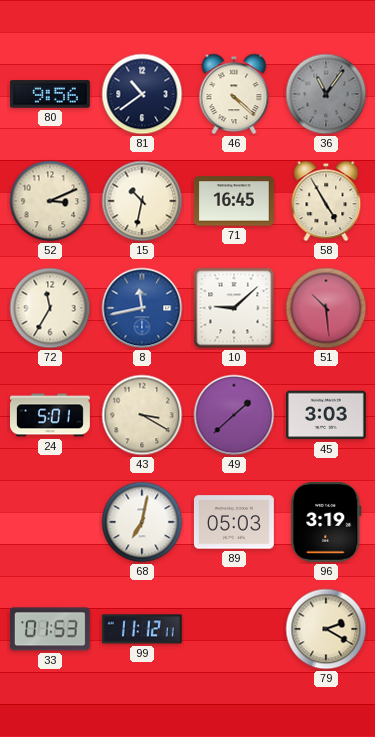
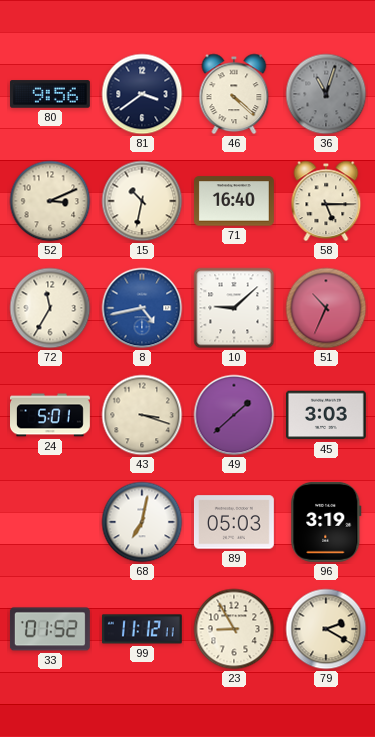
81: 10:39 -> 3:39
36: 11:06 -> 11:03
71: 16:45 -> 16:40
58: 4:55 -> 5:15
8: 11:43 -> 4:43
51: 10:29 -> 10:34
43: 3:20 -> 3:18
33: 01:53 -> 01:52
23: none -> 8:55
